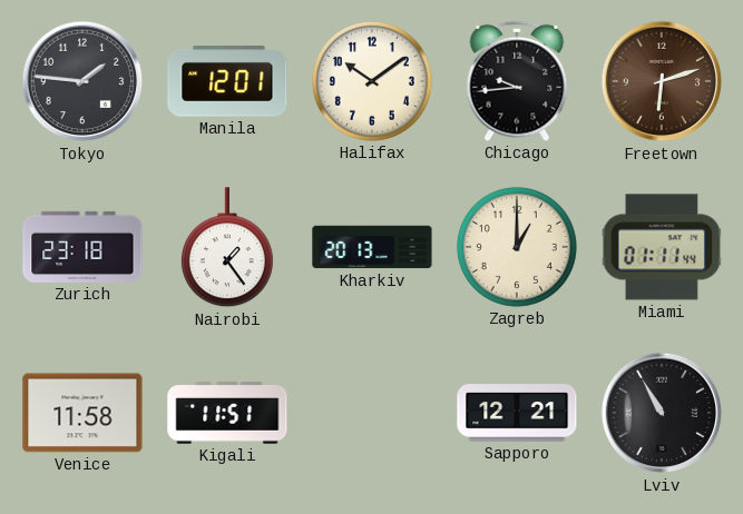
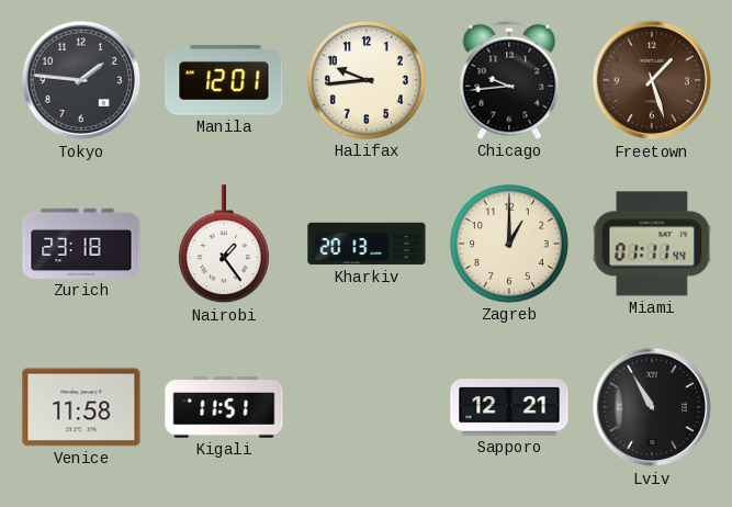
Halifax: 10:09 -> 9:44
Freetown: 6:12 -> 1:27
